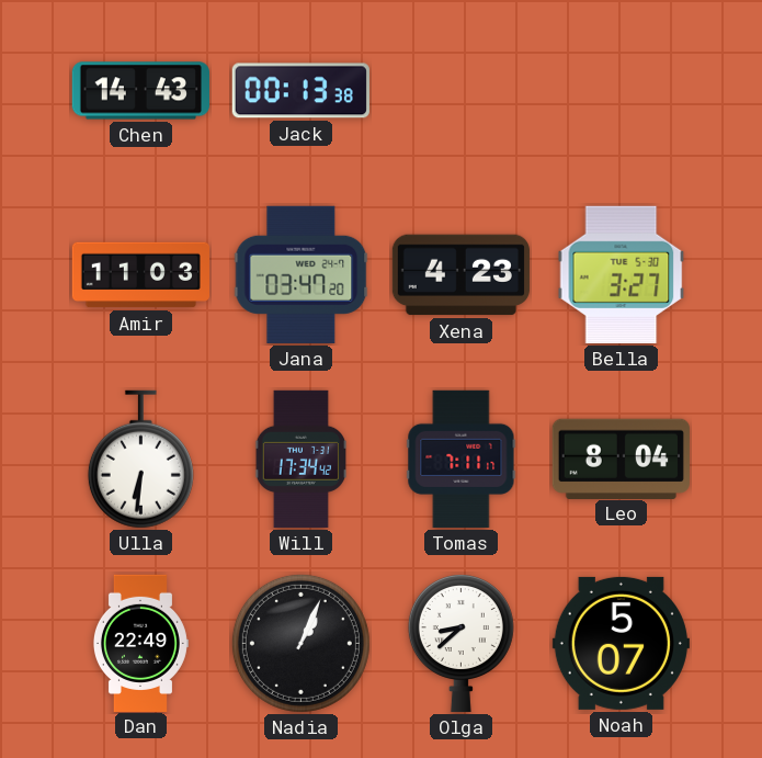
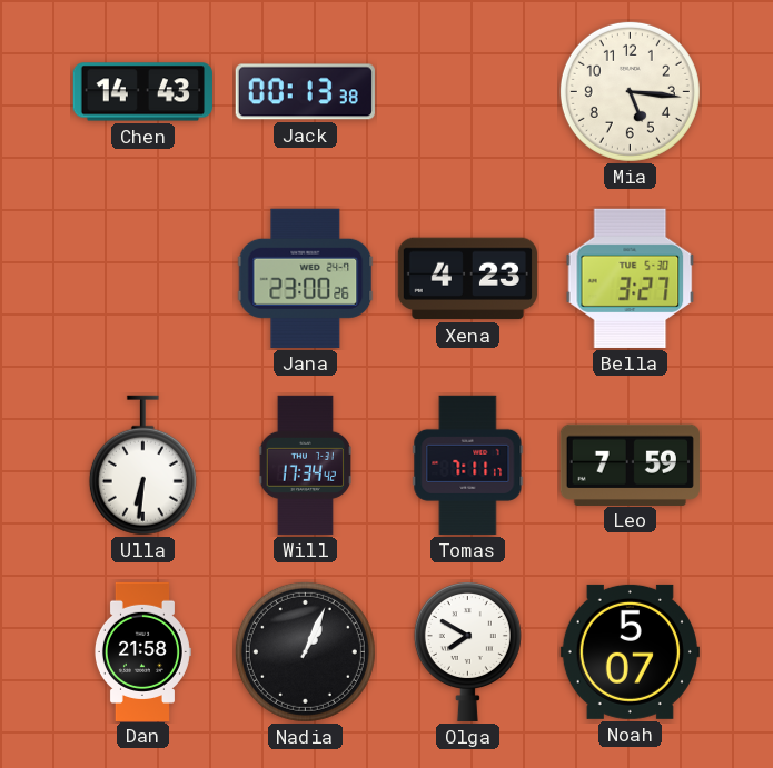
Mia: none -> 5:16
Amir: 11:03 -> none
Jana: 03:47 -> 23:00
Leo: 8:04 -> 7:59
Dan: 22:49 -> 21:58
Olga: 8:38 -> 7:50
